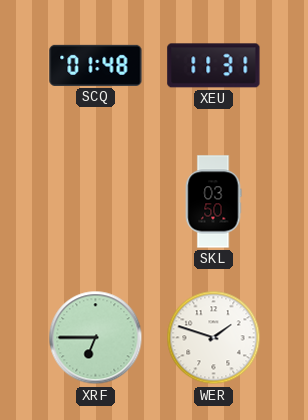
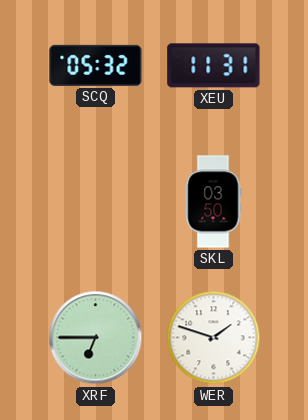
SCQ: 01:48 -> 05:32
